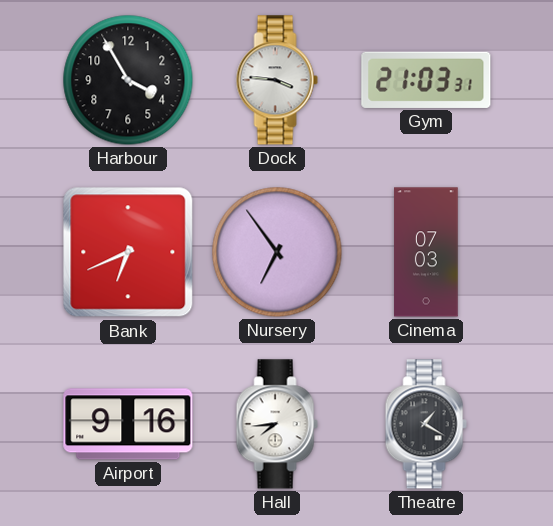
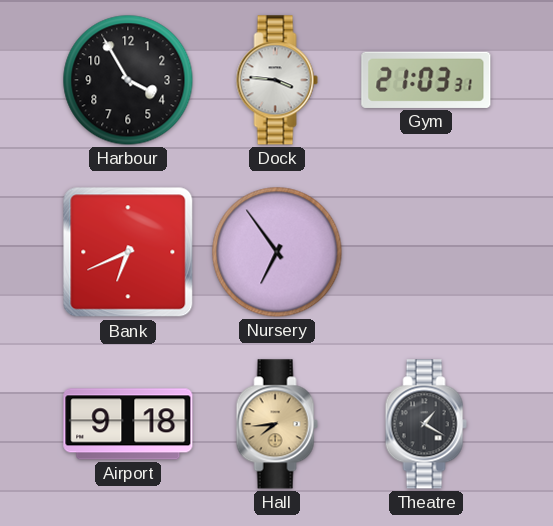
Cinema: 07:03 -> none
Airport: 9:16 -> 9:18
Hall dial: white -> champagne
